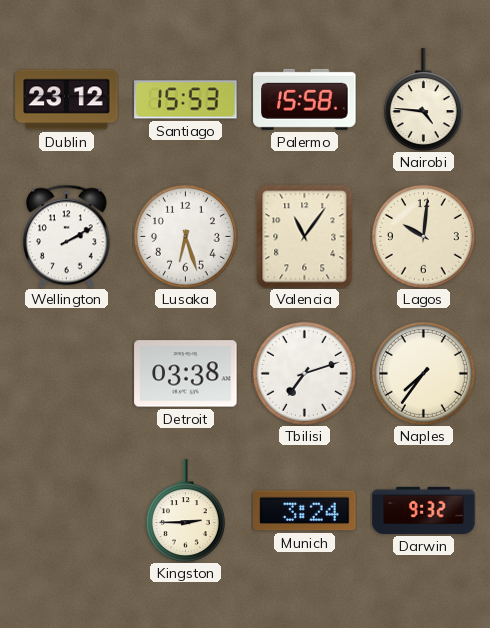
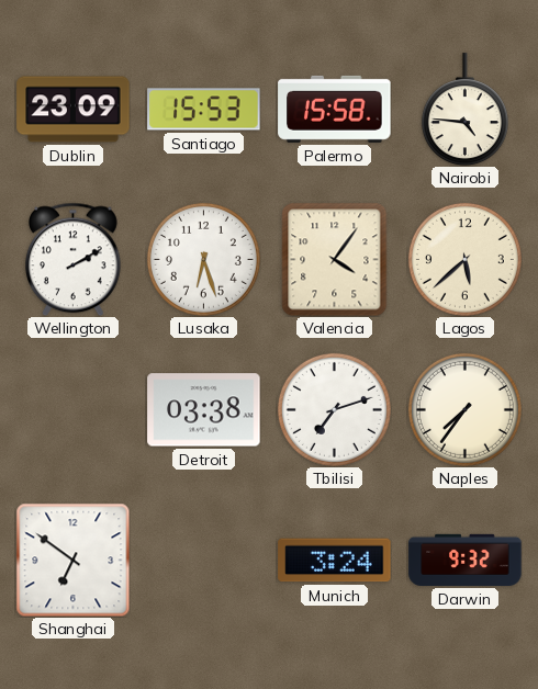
Dublin: 23:12 -> 23:09
Valencia: 11:06 -> 4:06
Lagos: 10:01 -> 5:38
Shanghai: none -> 6:51
Kingston: 2:45 -> none
